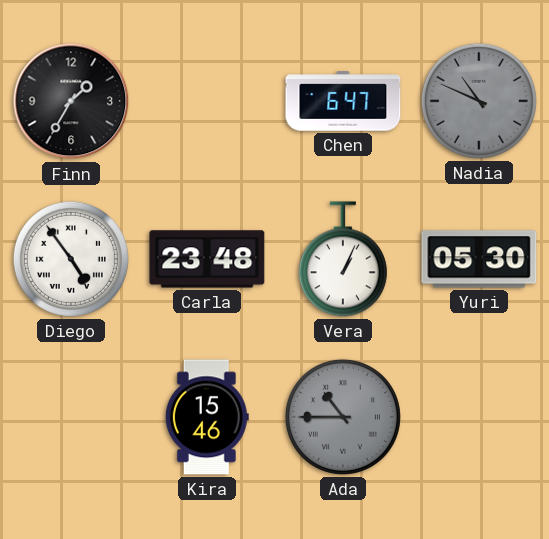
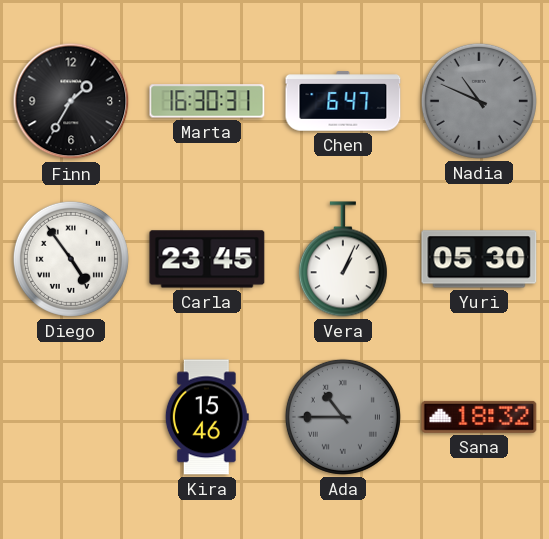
Marta: none -> 16:30
Carla: 23:48 -> 23:45
Sana: none -> 18:32
